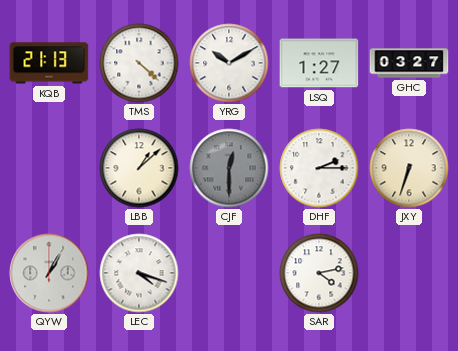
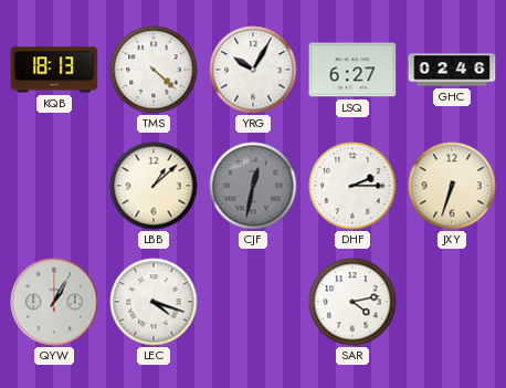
KQB: 21:13 -> 18:13
YRG: 10:10 -> 10:05
LSQ: 1:27 -> 6:27
GHC: 03:27 -> 02:46
CJF: 12:30 -> 12:32
